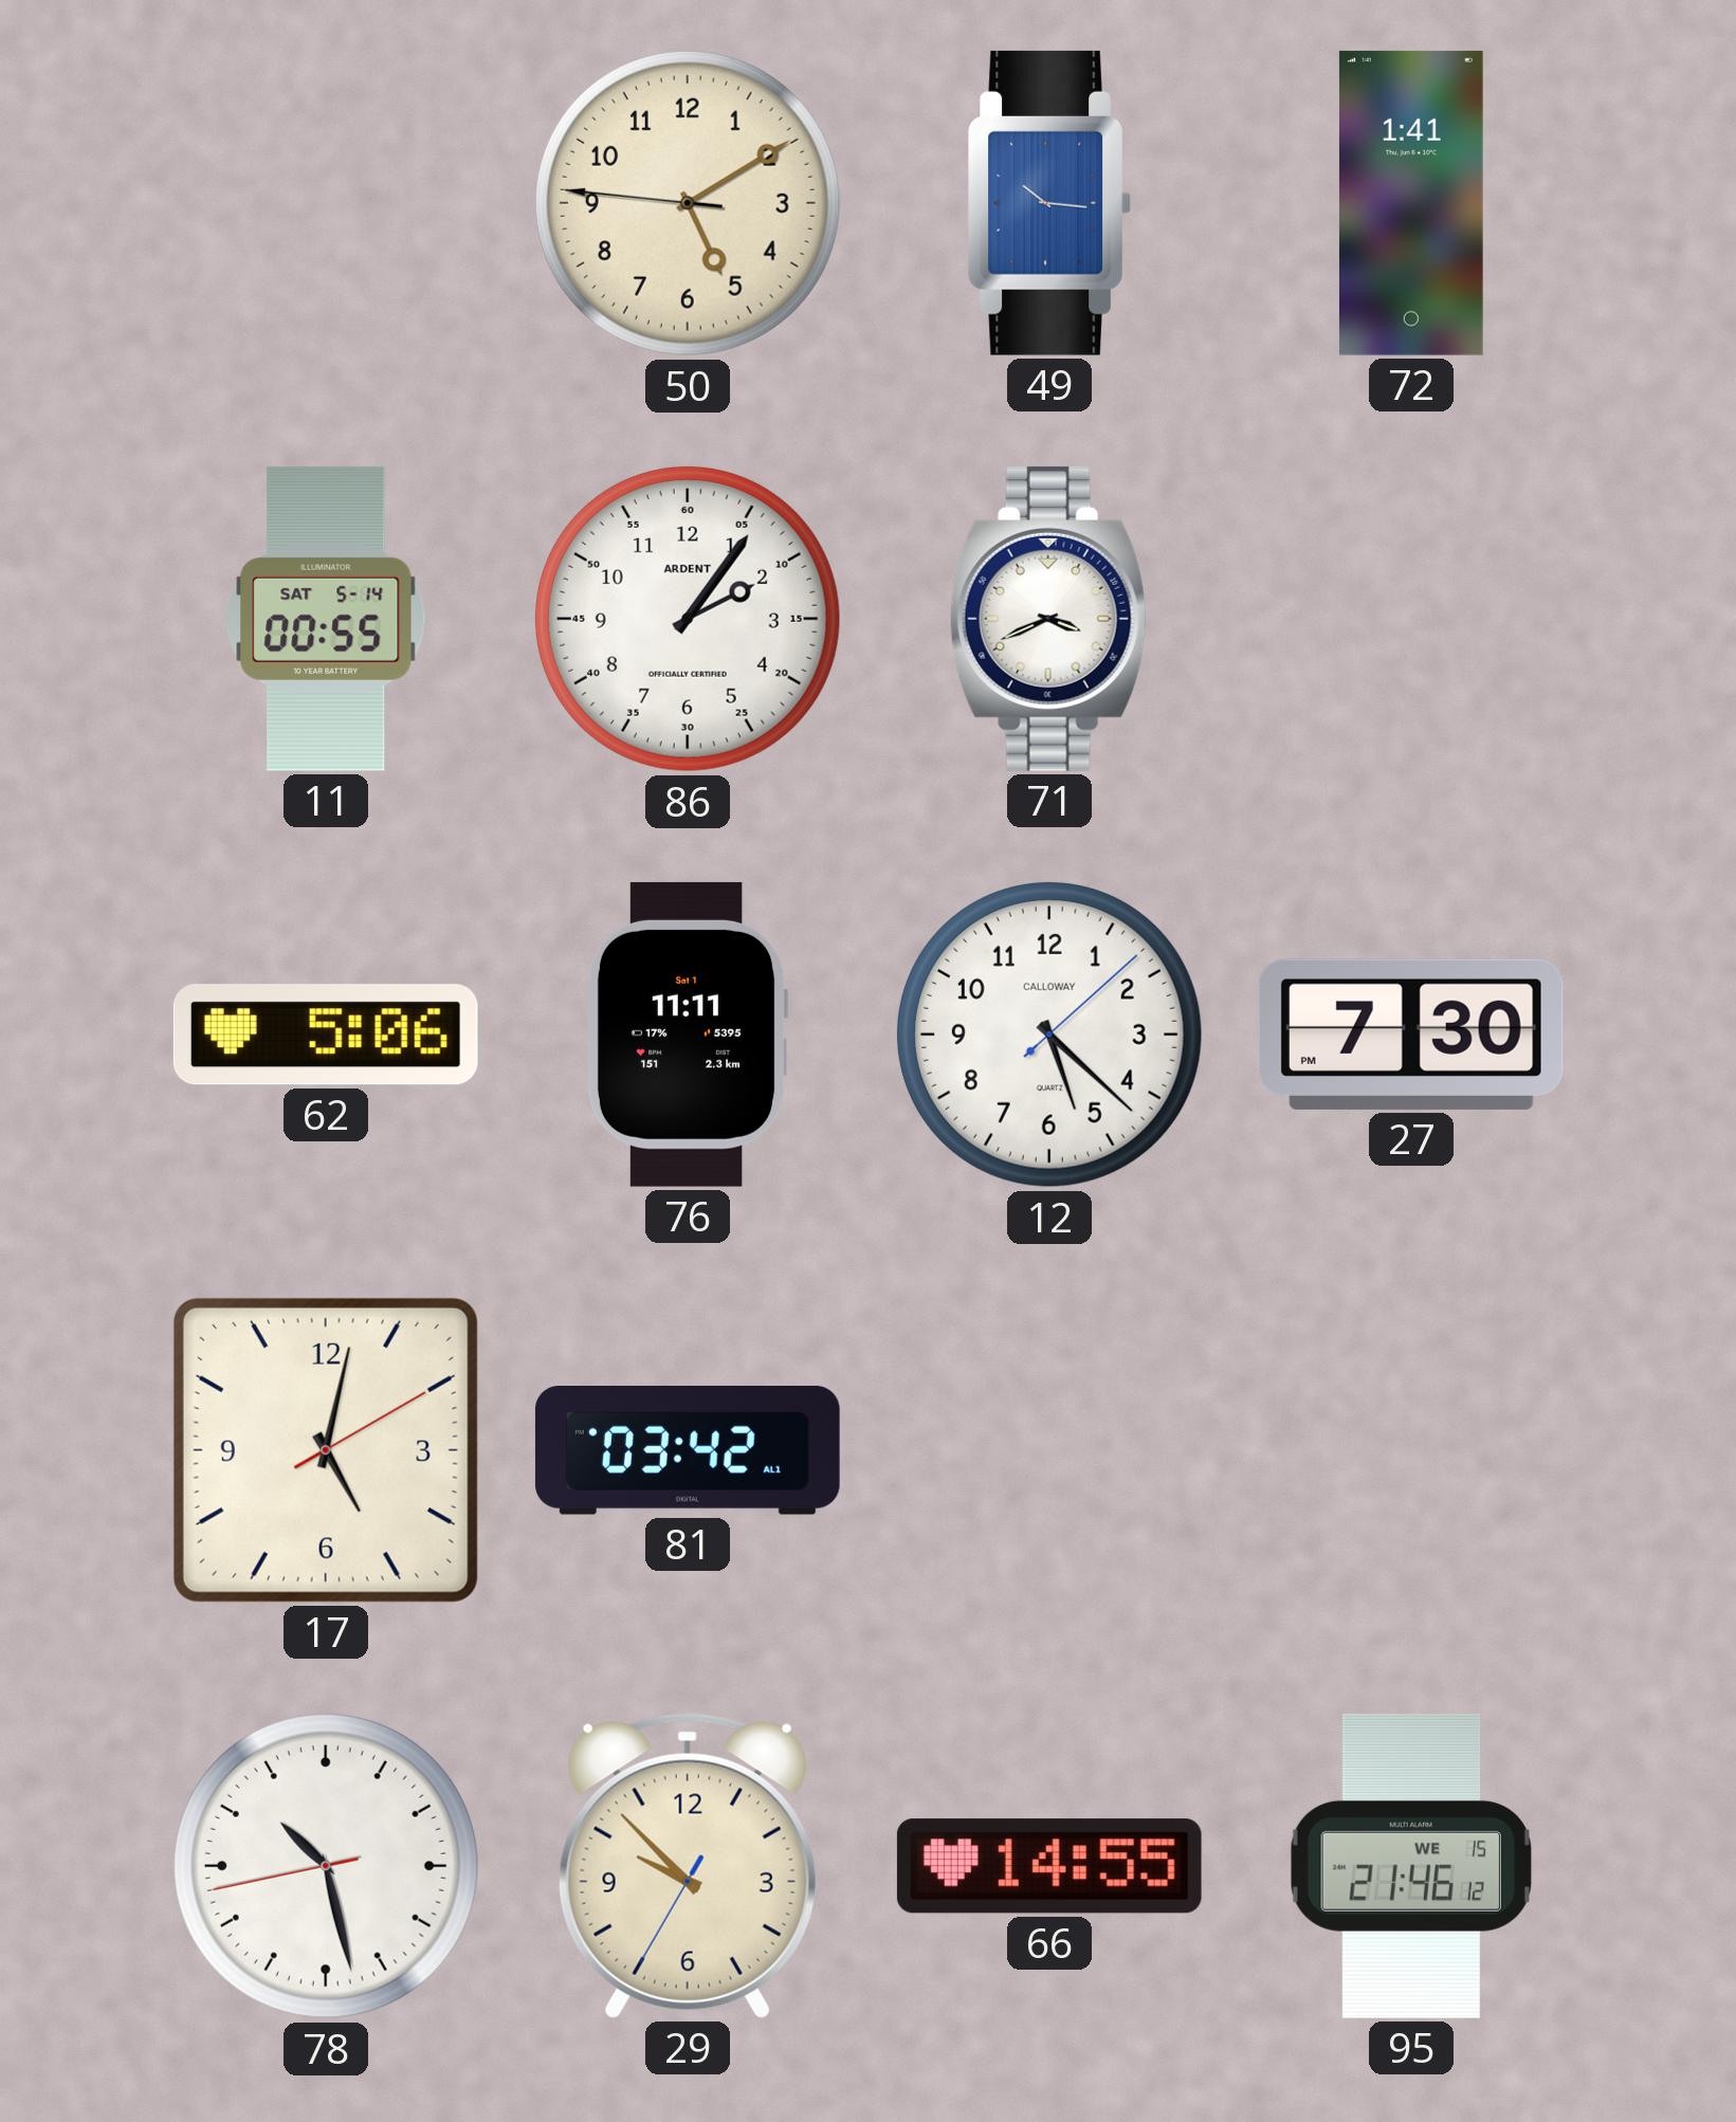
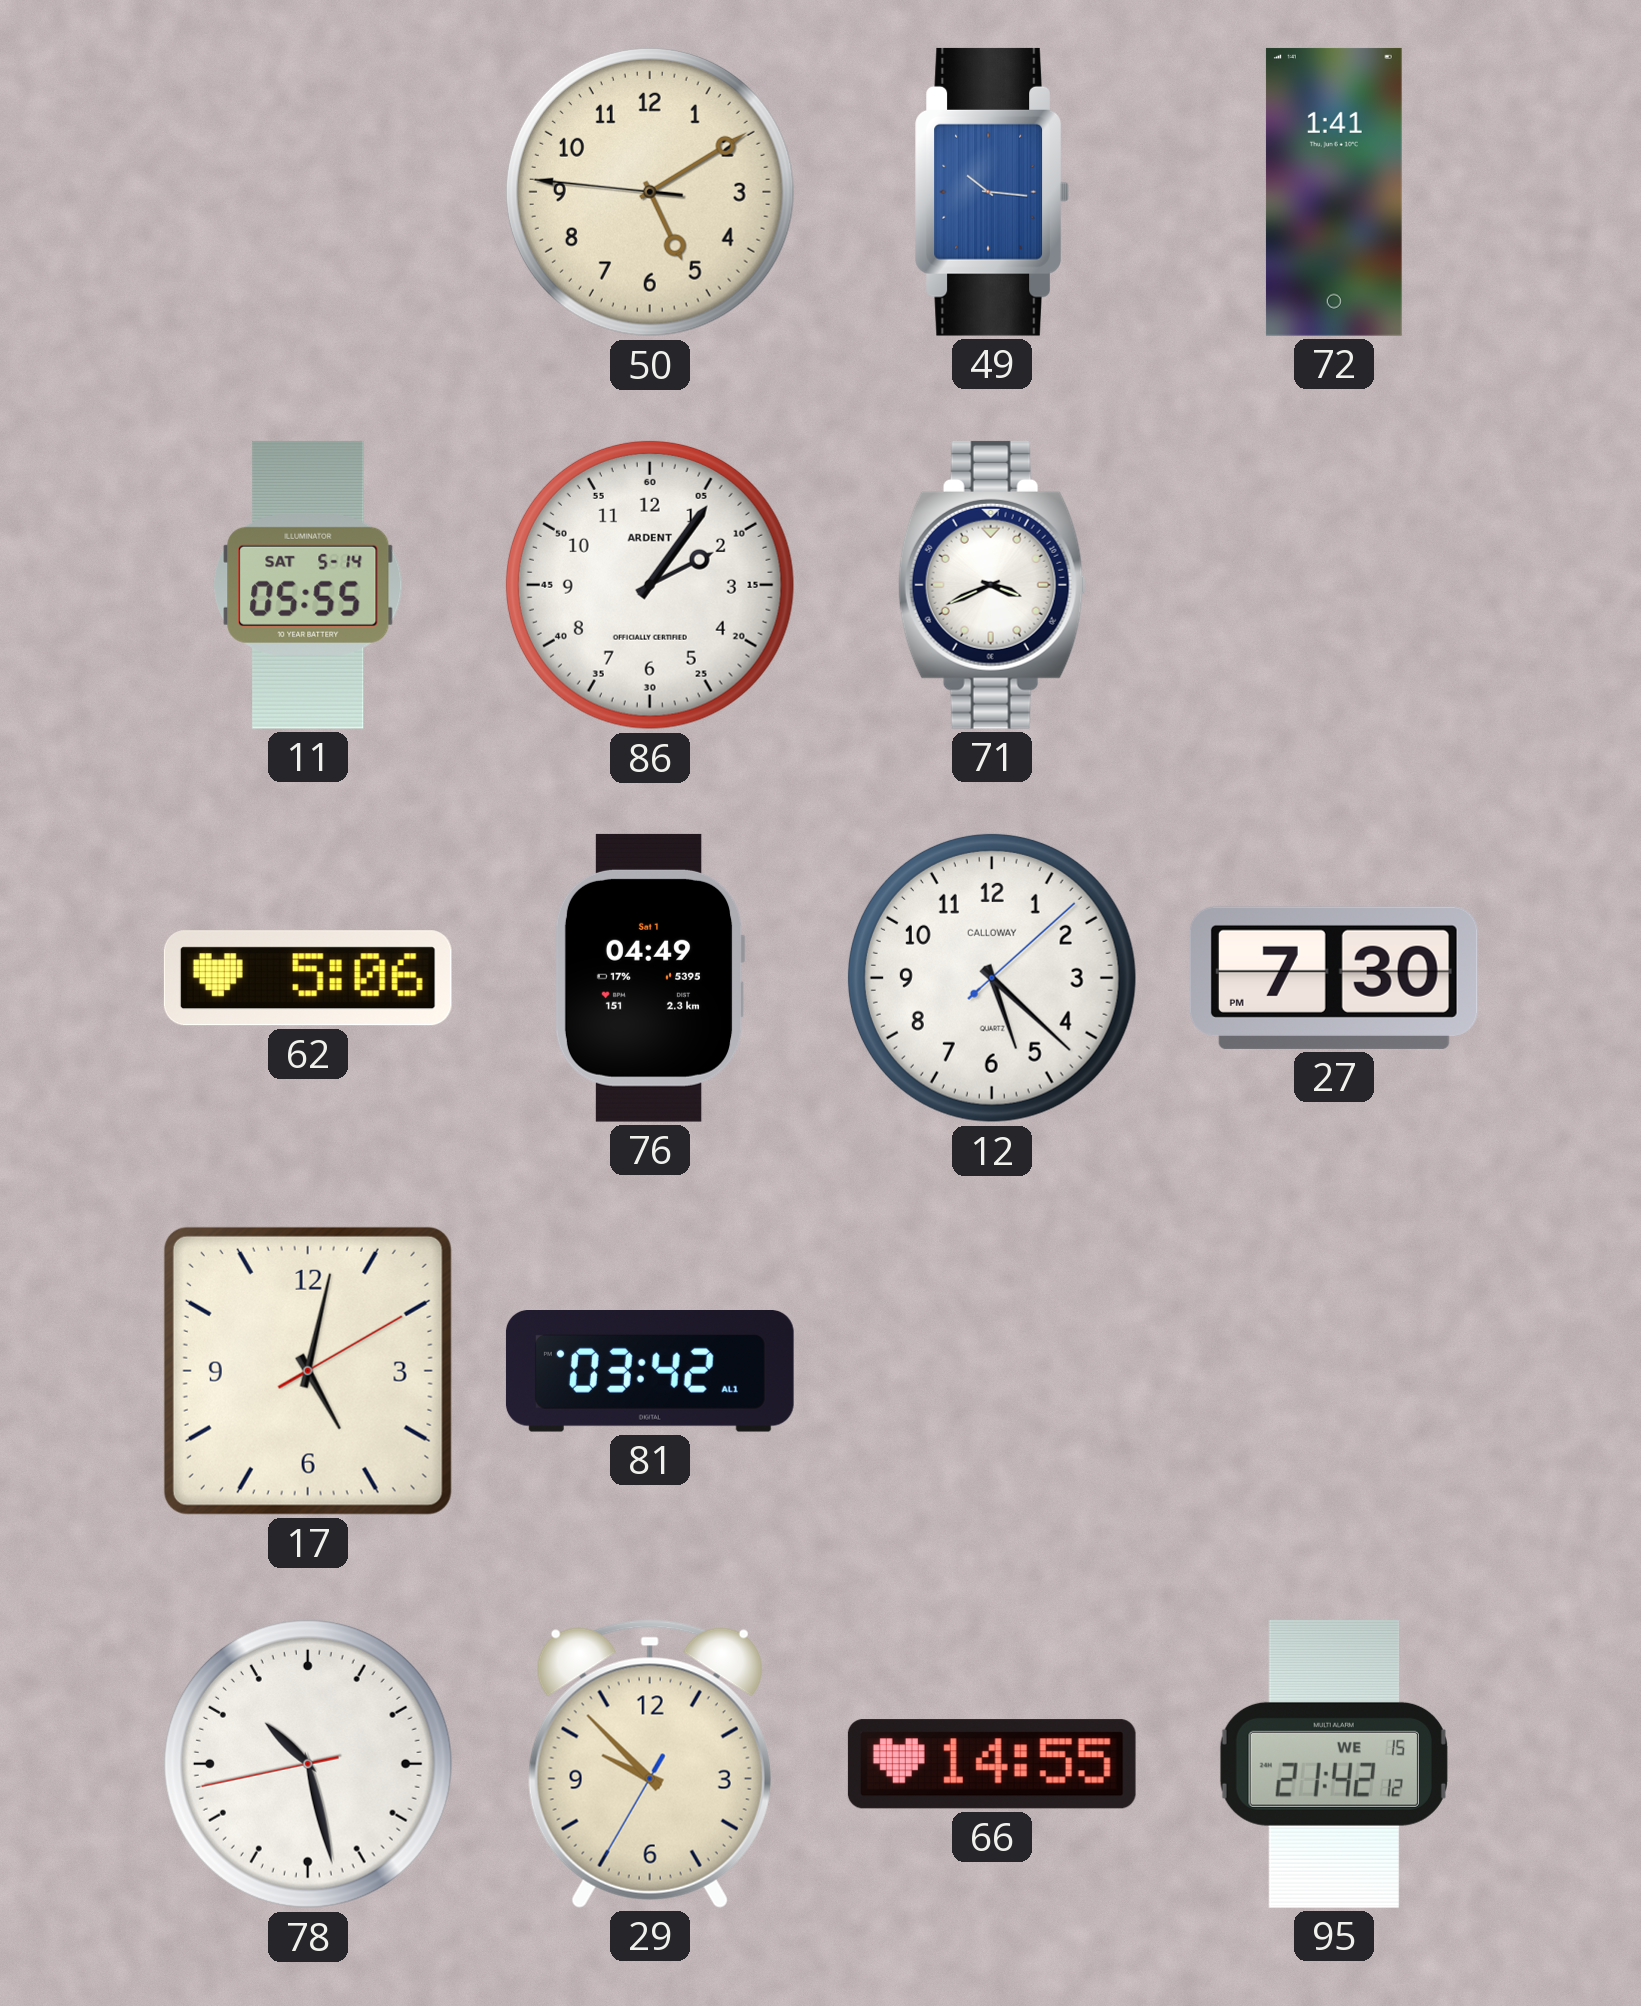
11: 00:55 -> 05:55
76: 11:11 -> 04:49
95: 21:46 -> 21:42
